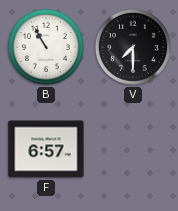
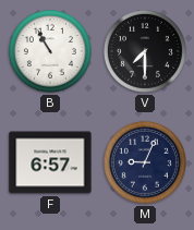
M: none -> 9:04
